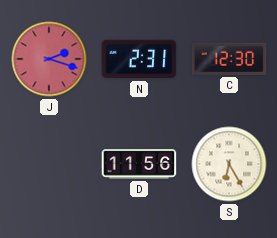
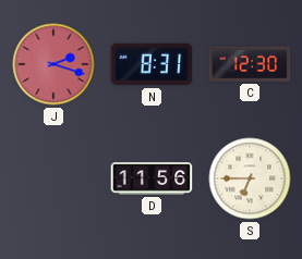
N: 2:31 -> 8:31
S: 6:25 -> 6:45
